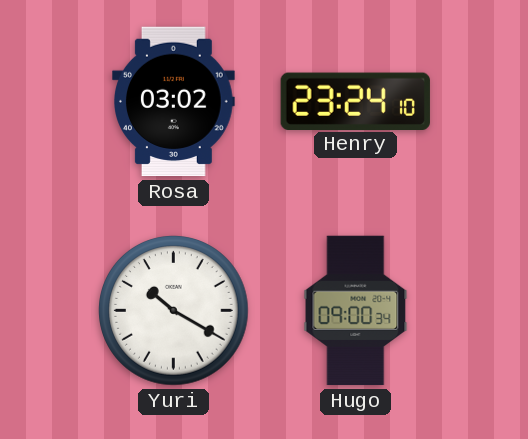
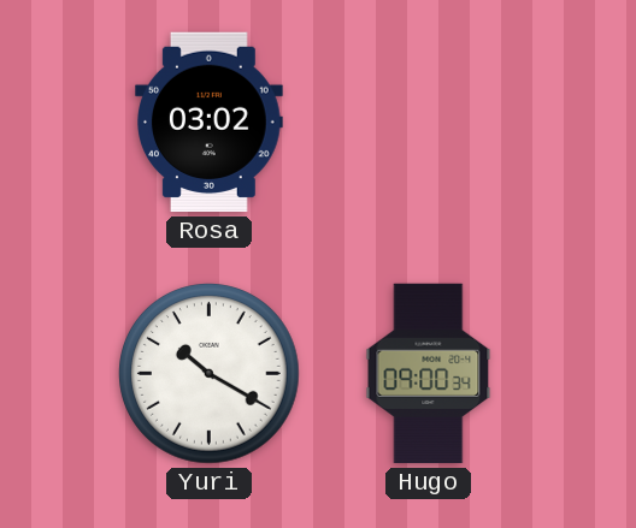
Henry: 23:24 -> none
